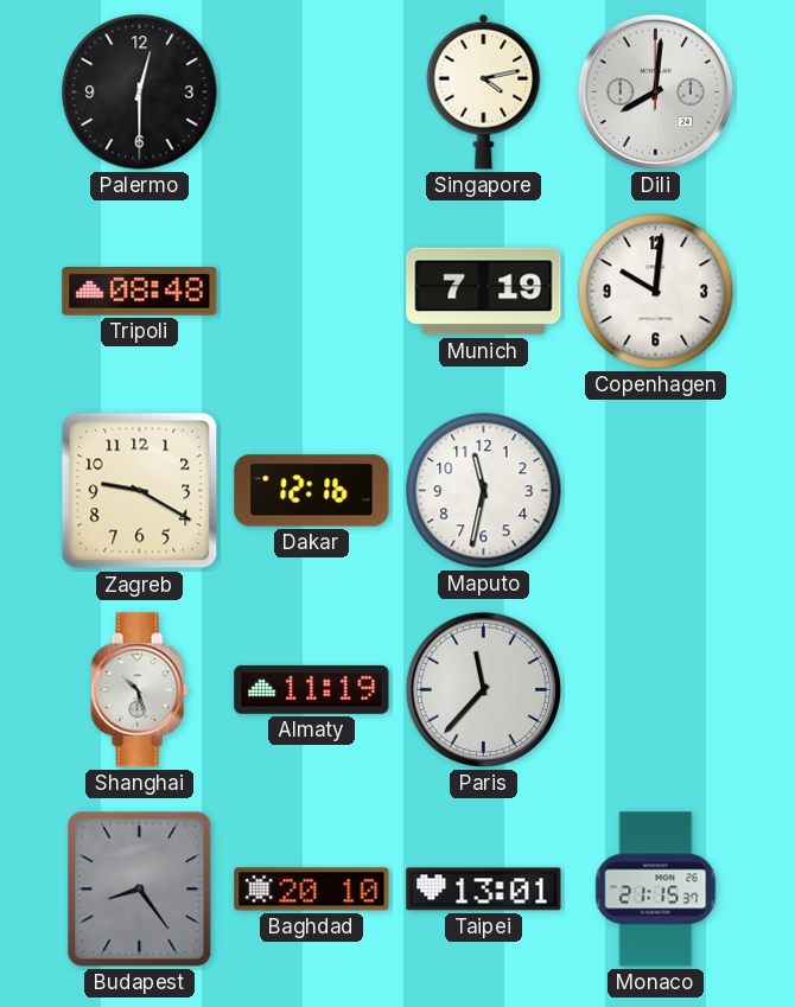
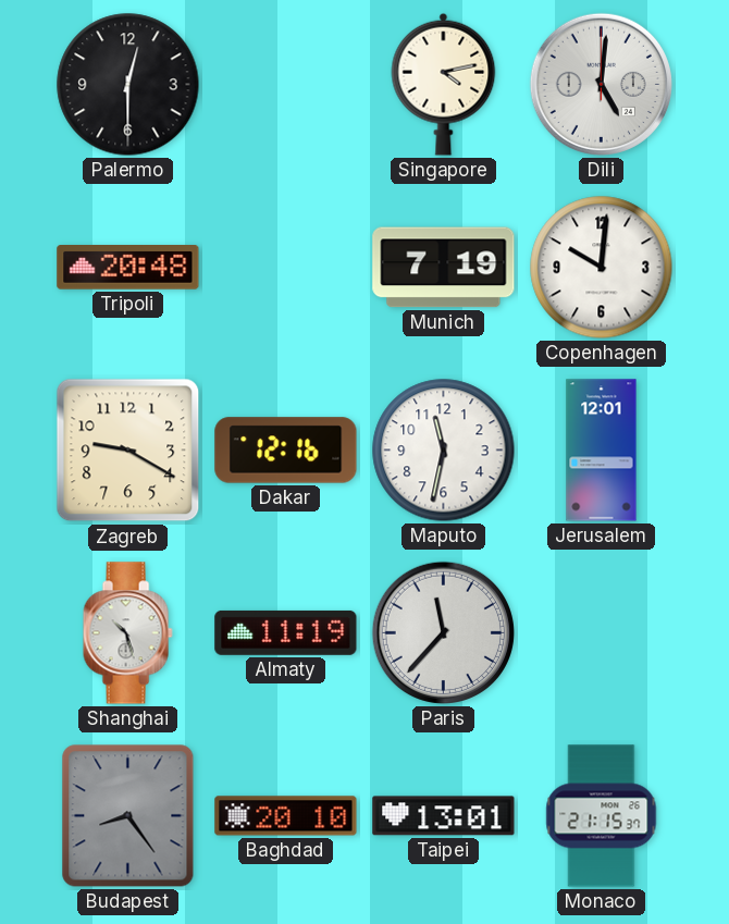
Dili: 8:01 -> 5:01
Tripoli: 08:48 -> 20:48
Jerusalem: none -> 12:01
